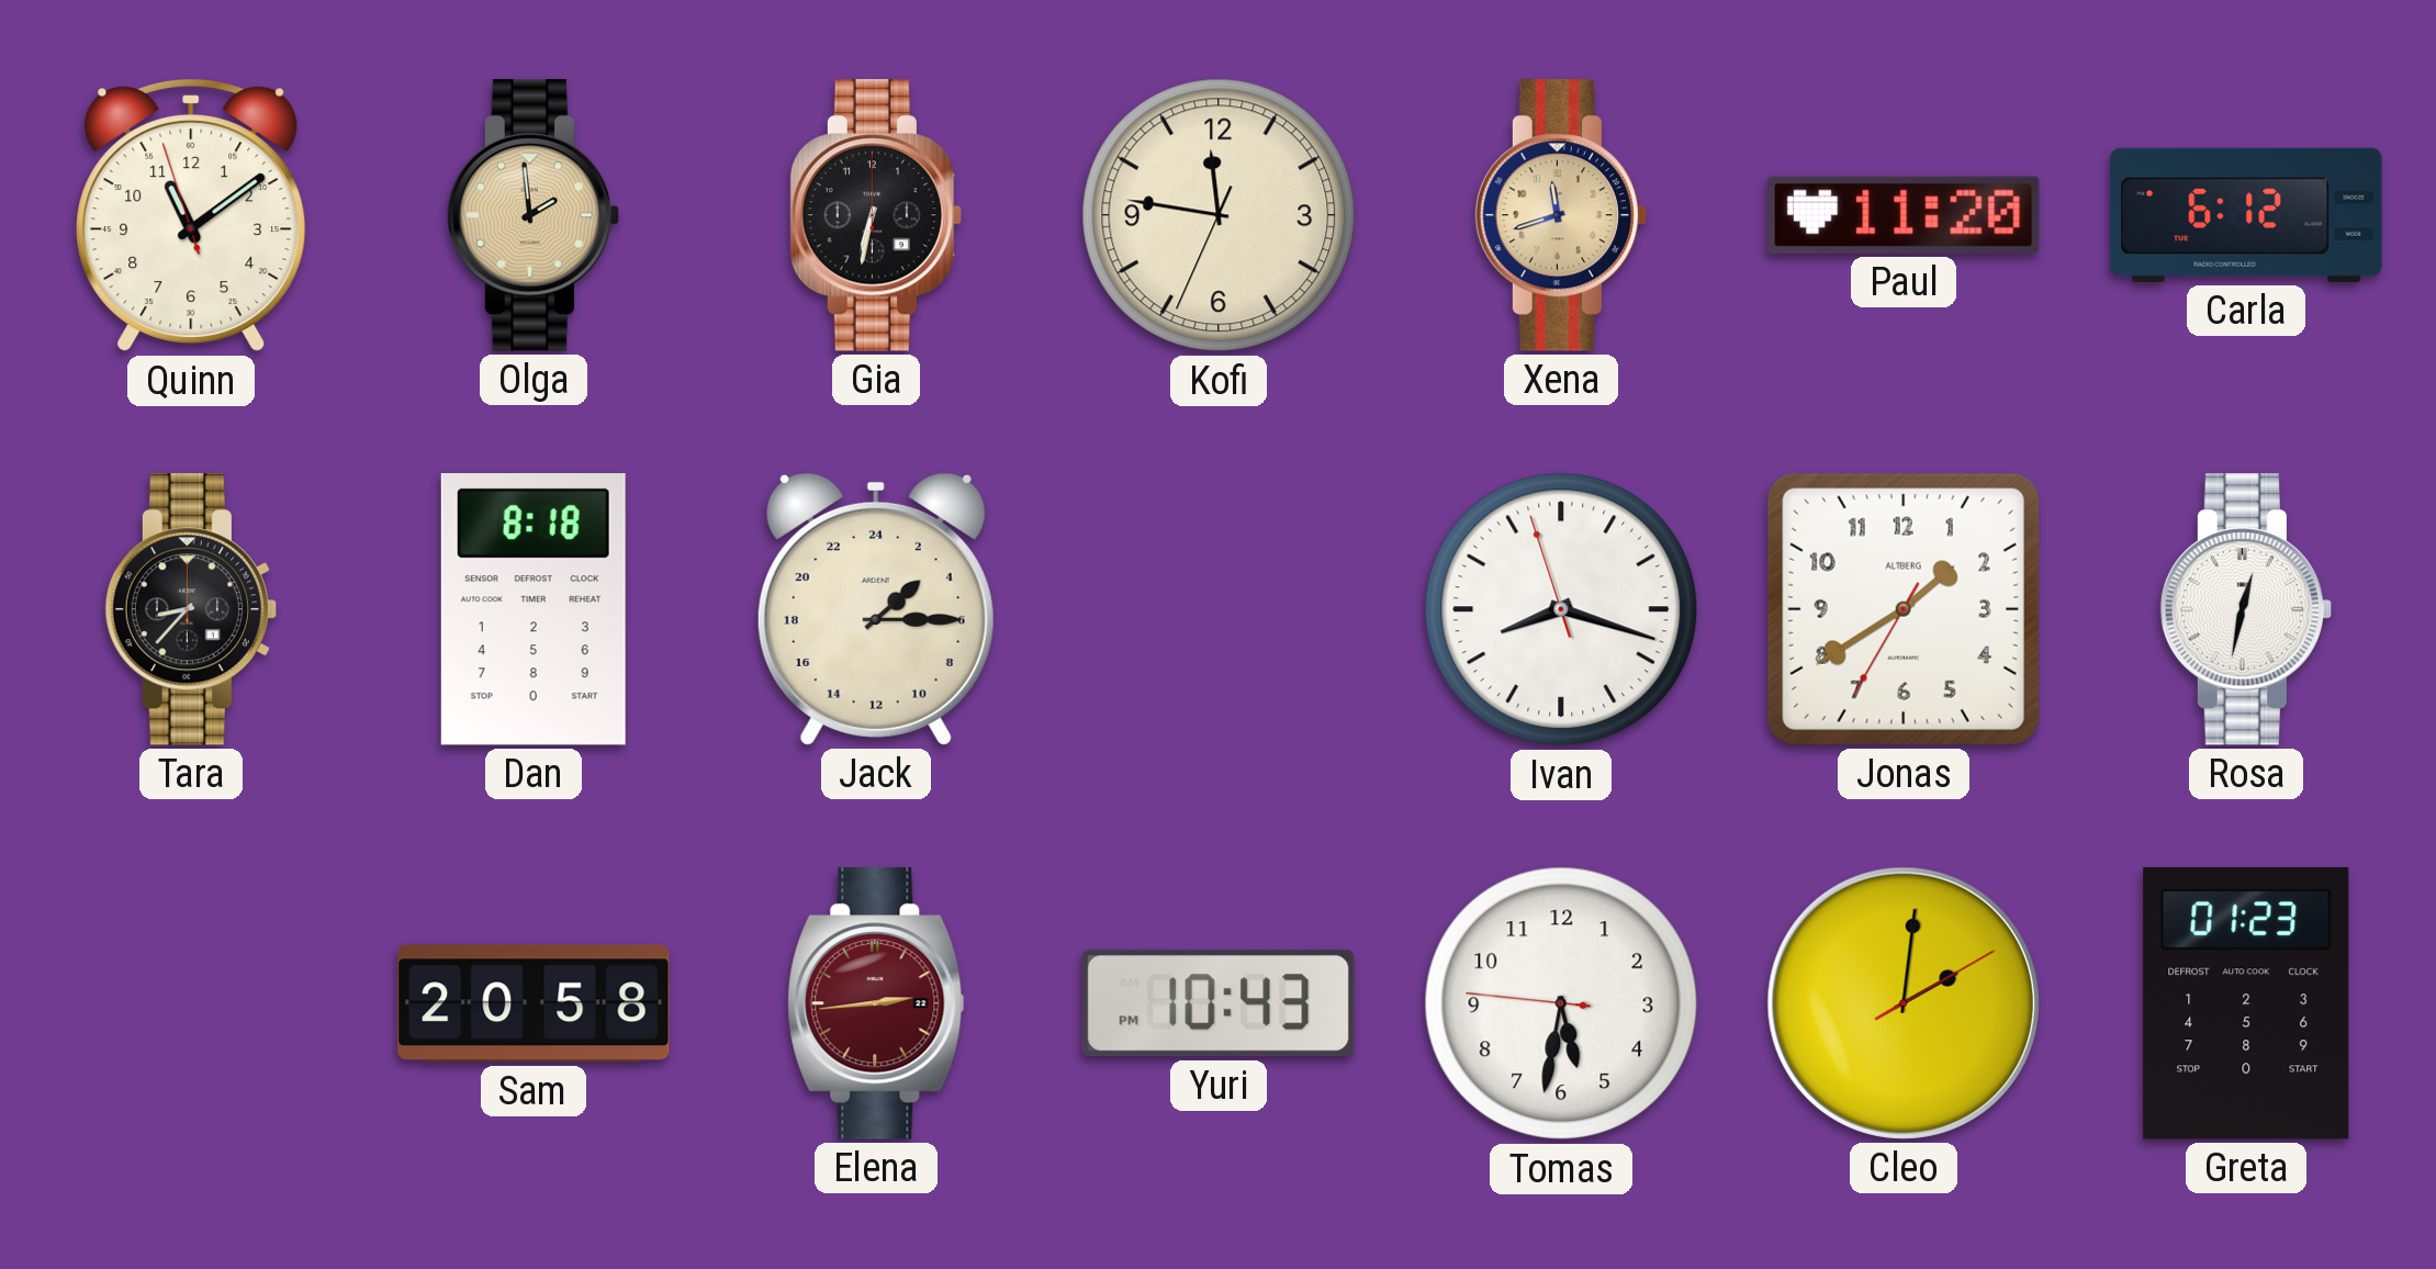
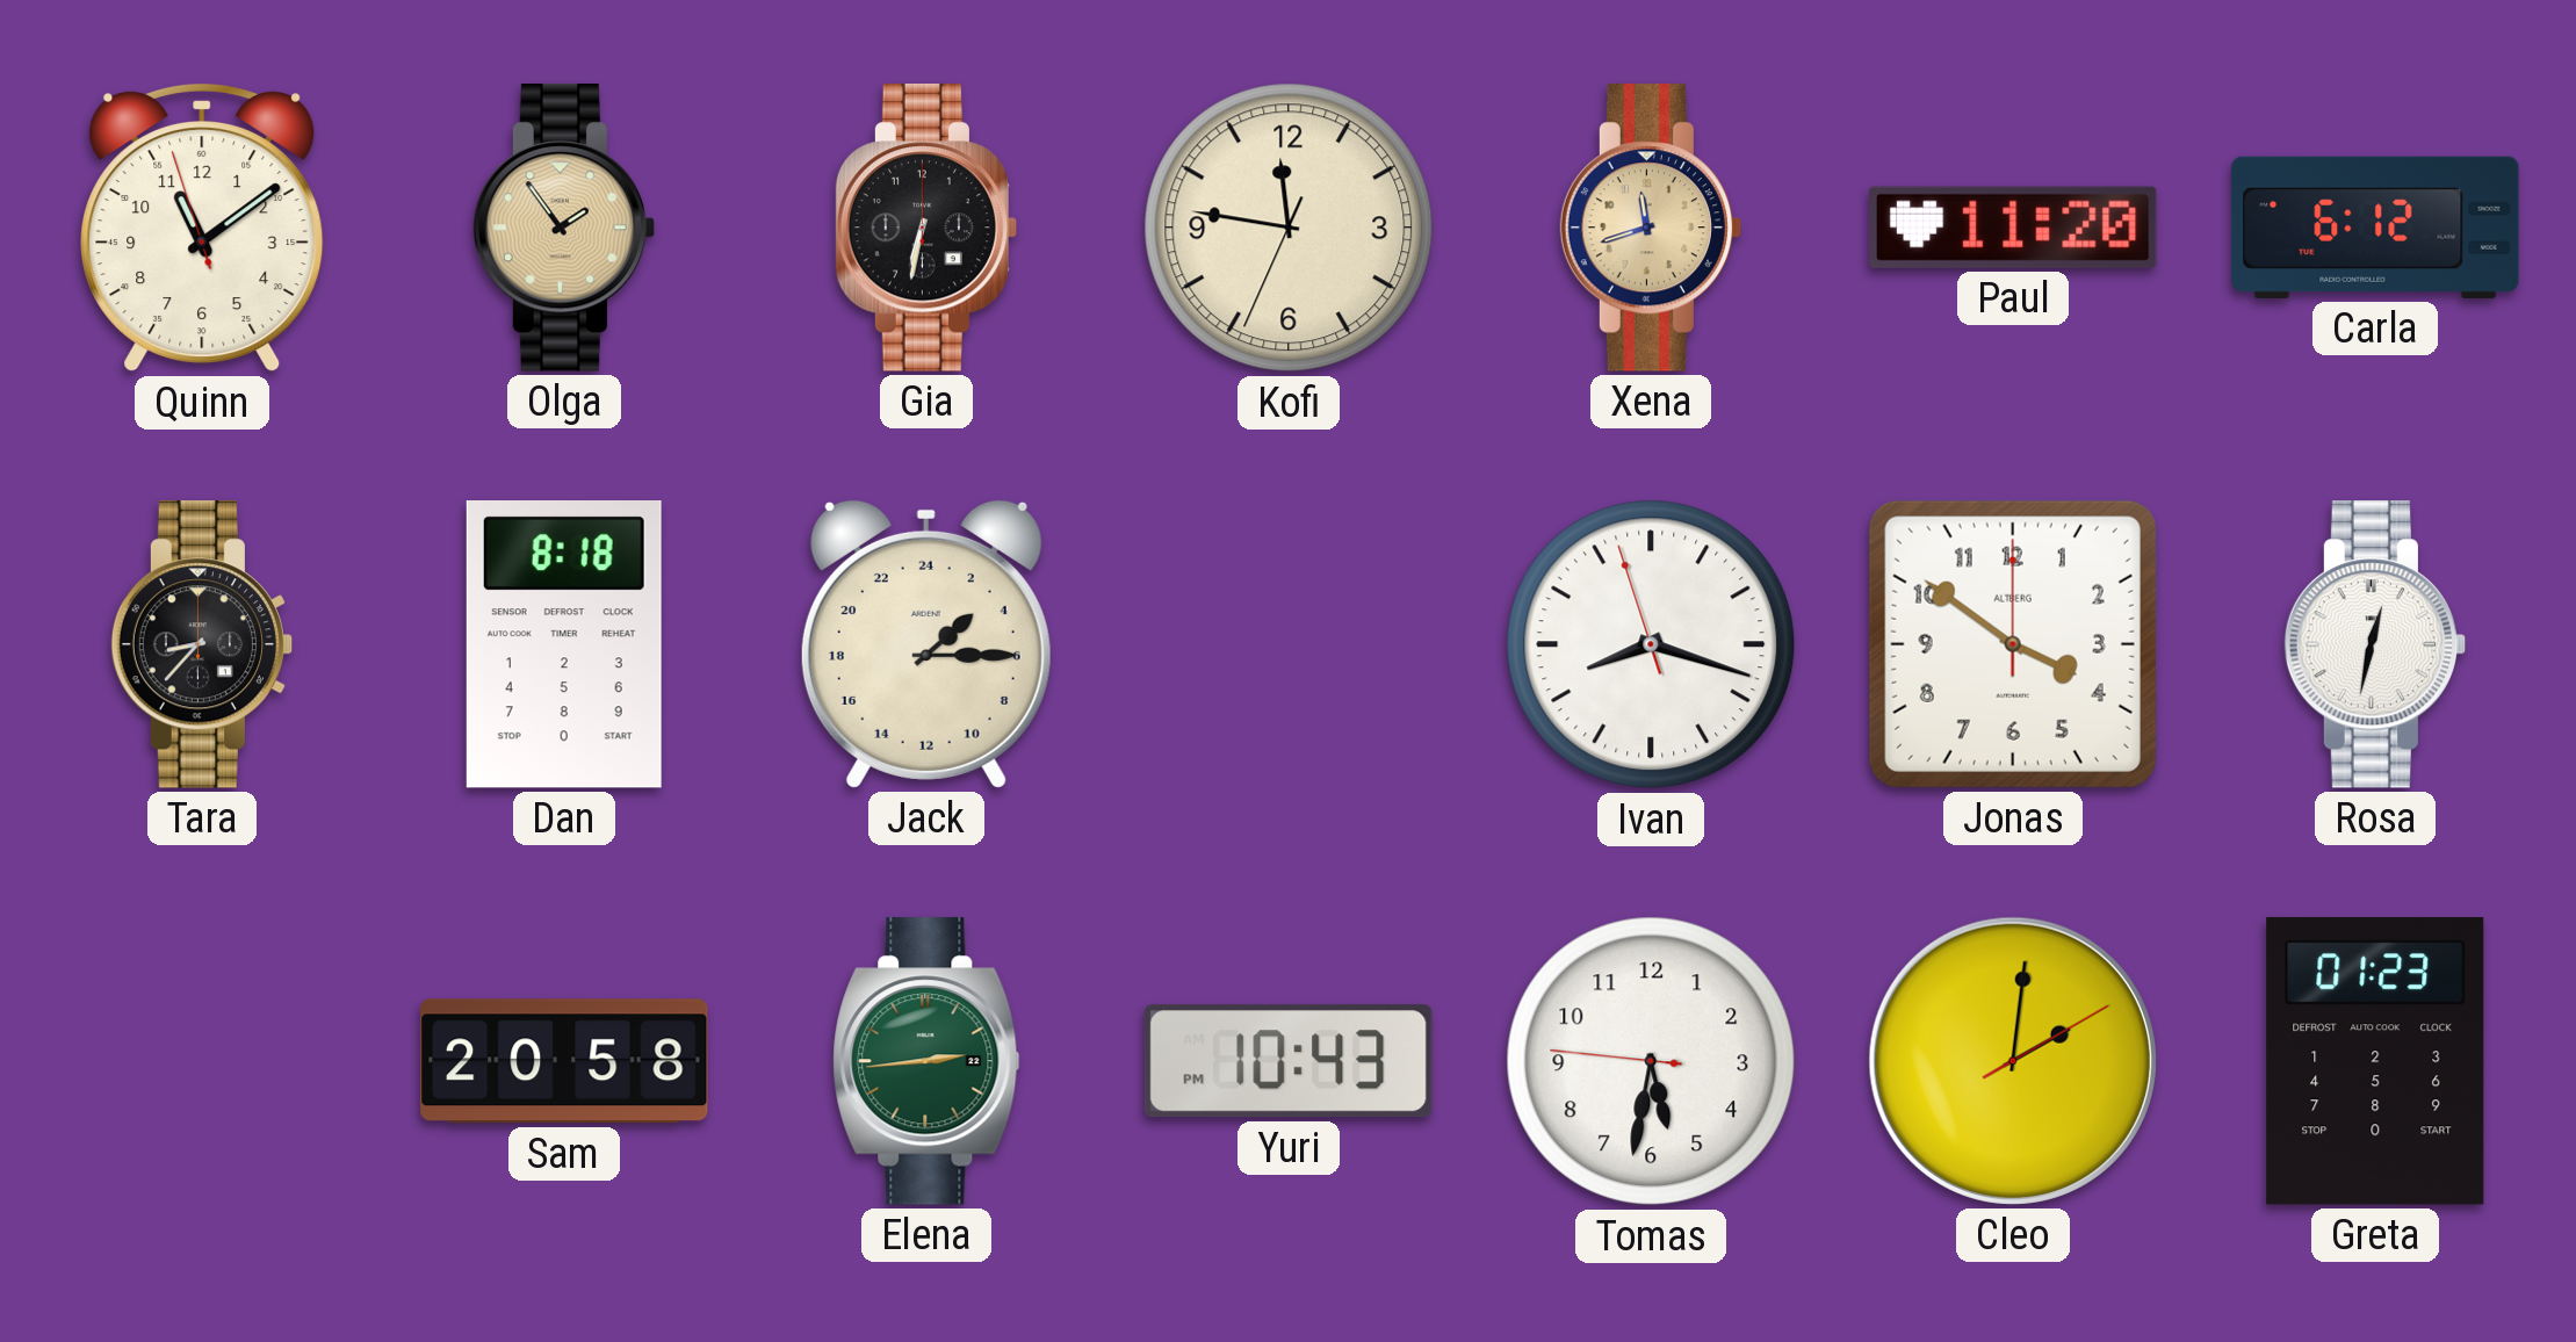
Olga: 1:59 -> 1:54
Jonas: 1:39 -> 3:51
Elena dial: burgundy -> green
